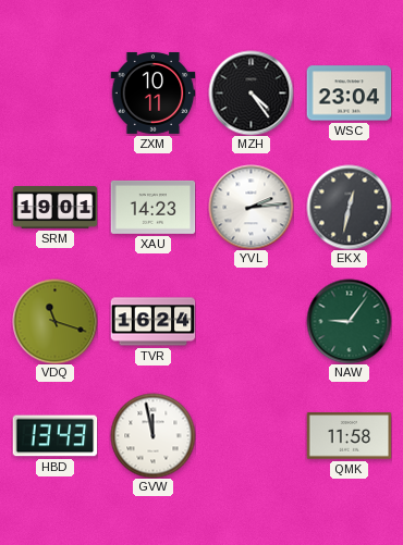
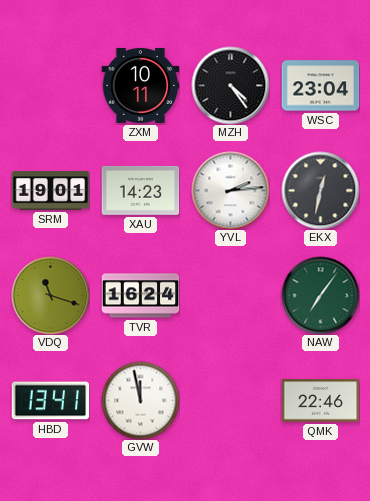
NAW: 9:06 -> 7:06
HBD: 13:43 -> 13:41
QMK: 11:58 -> 22:46
